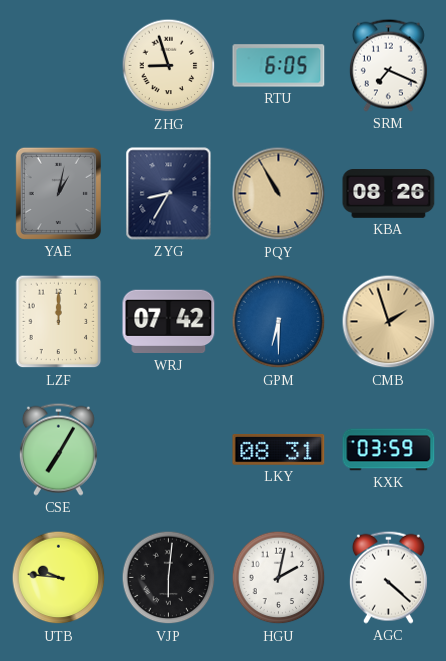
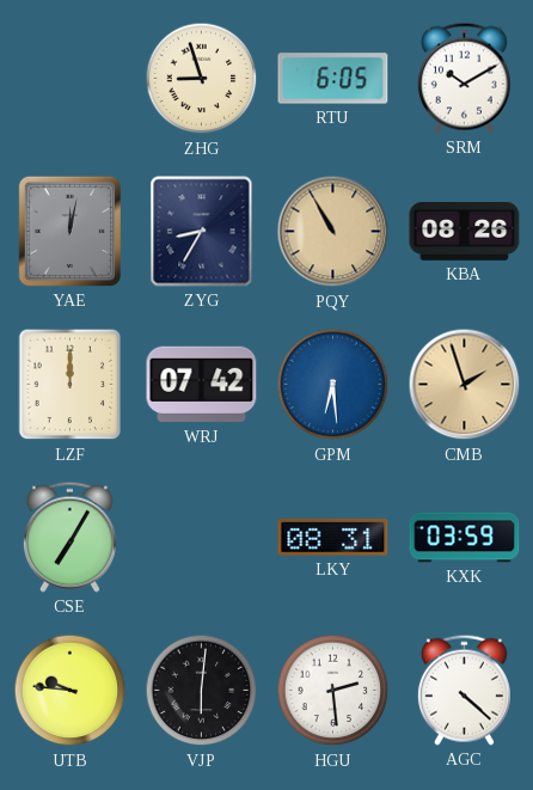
SRM: 7:19 -> 10:10
YAE: 1:02 -> 12:02
GPM: 6:30 -> 6:29
HGU: 2:02 -> 2:29
